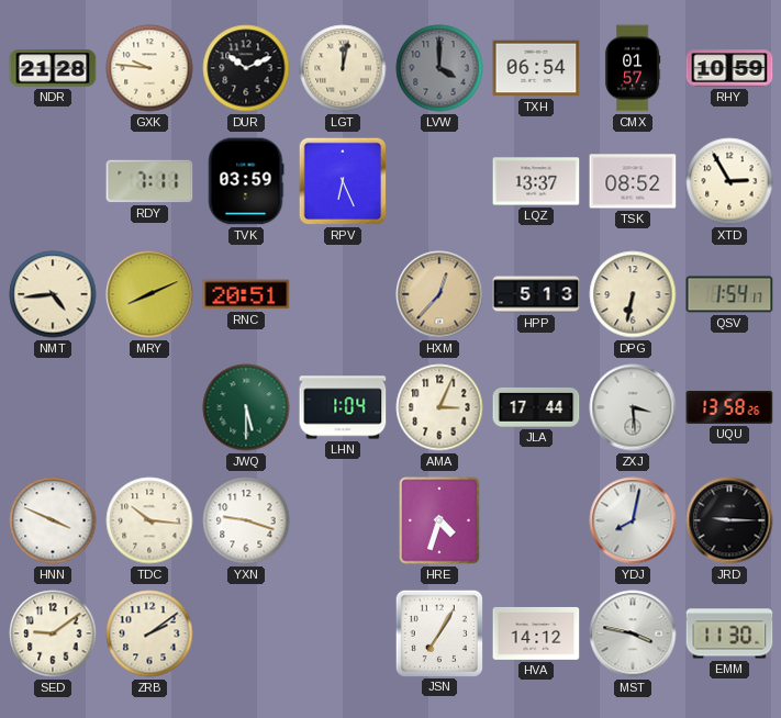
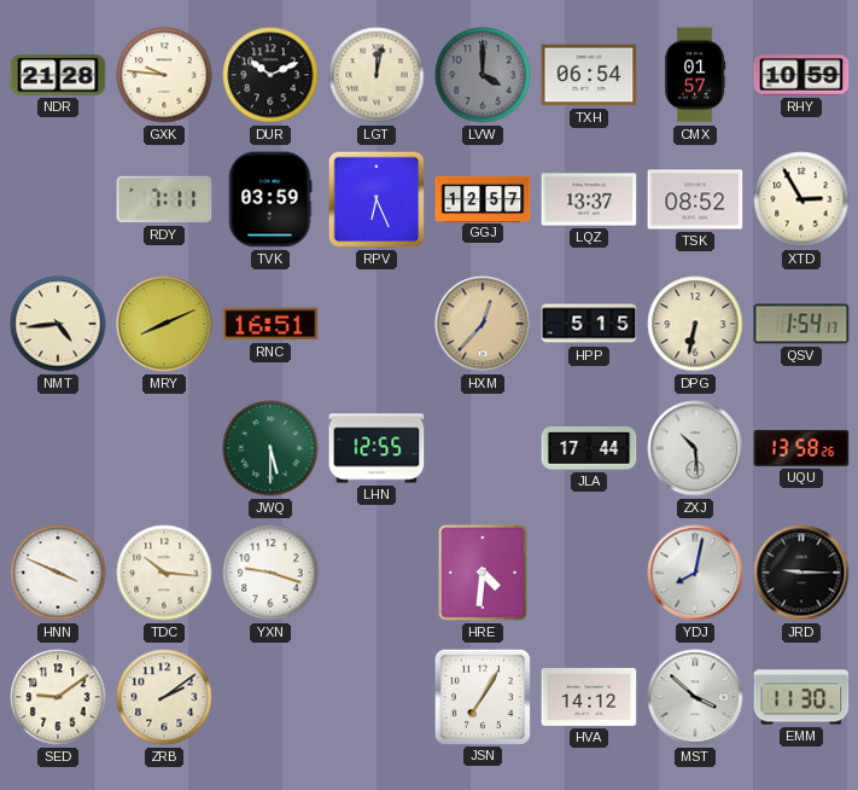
GGJ: none -> 12:57
RNC: 20:51 -> 16:51
HPP: 5:13 -> 5:15
LHN: 1:04 -> 12:55
AMA: 3:04 -> none
ZXJ: 3:29 -> 10:29
HRE: 4:33 -> 4:31
MST: 3:47 -> 3:52
